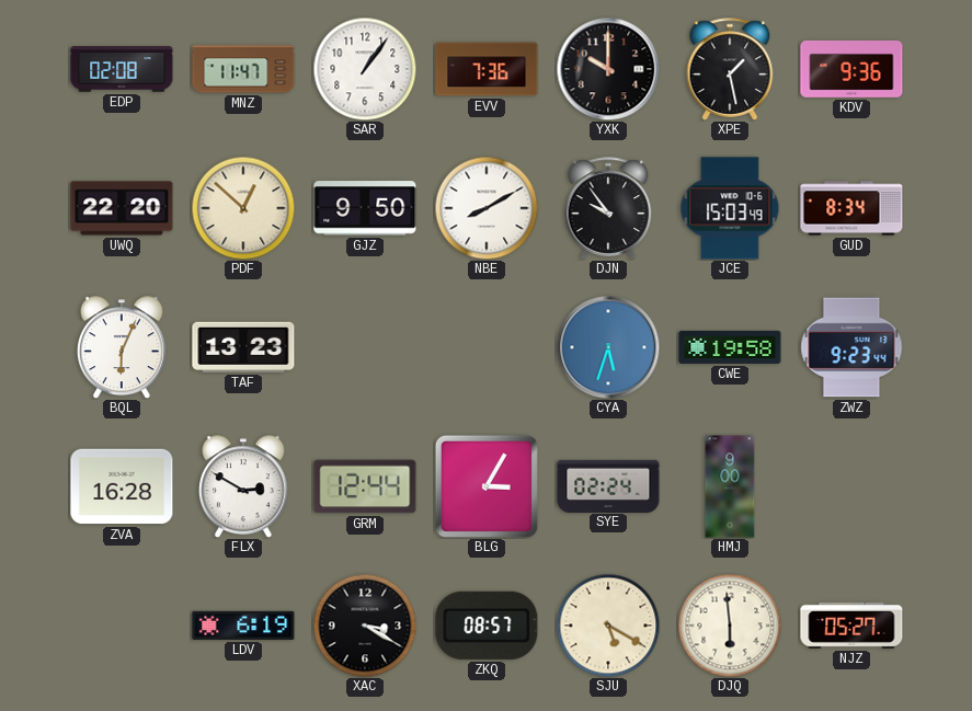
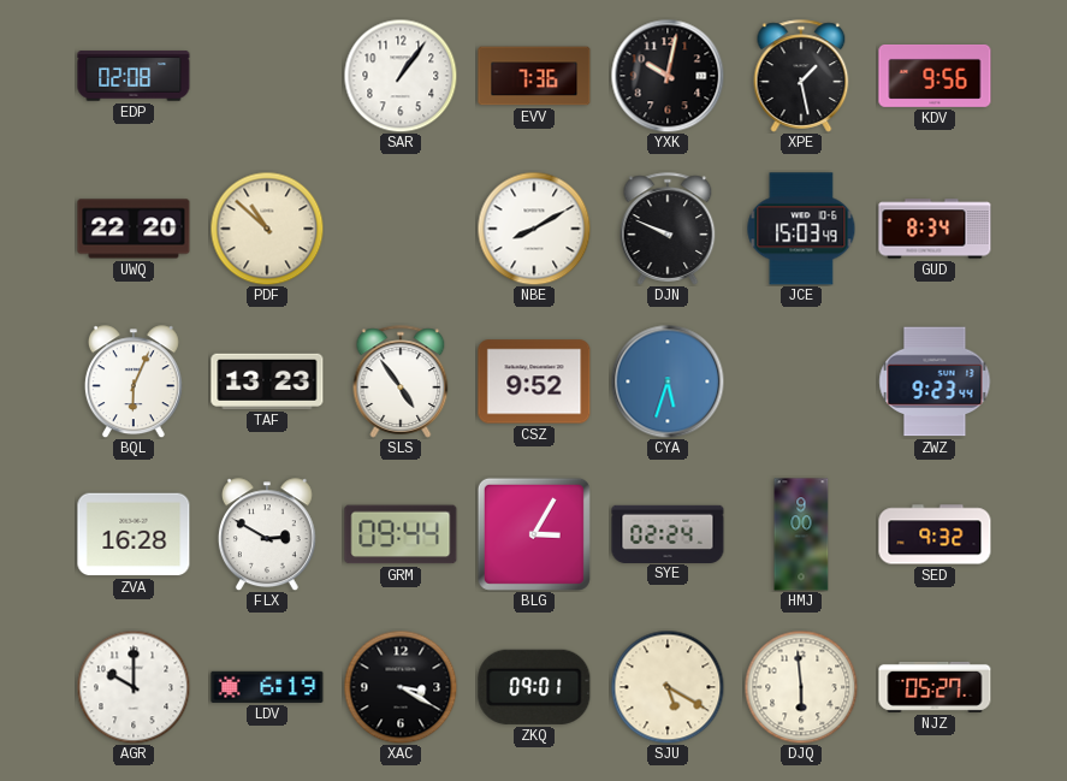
MNZ: 11:47 -> none
YXK: 10:00 -> 10:02
KDV: 9:36 -> 9:56
PDF: 12:52 -> 10:52
GJZ: 9:50 -> none
DJN: 9:54 -> 9:49
SLS: none -> 4:54
CSZ: none -> 9:52
CWE: 19:58 -> none
GRM: 12:44 -> 09:44
SED: none -> 9:32
AGR: none -> 10:00
ZKQ: 08:57 -> 09:01
